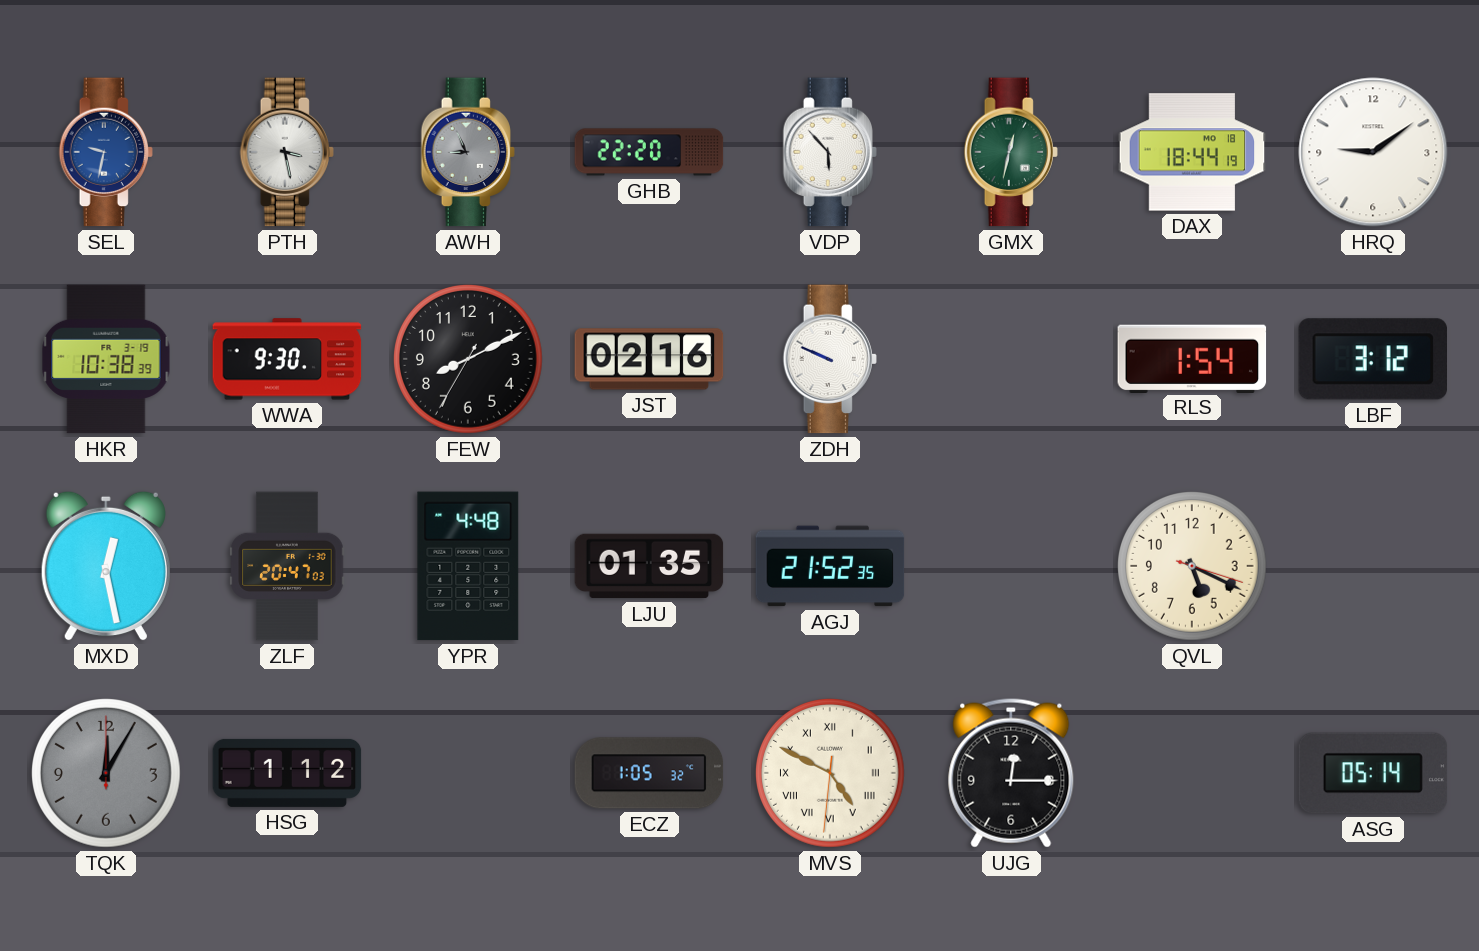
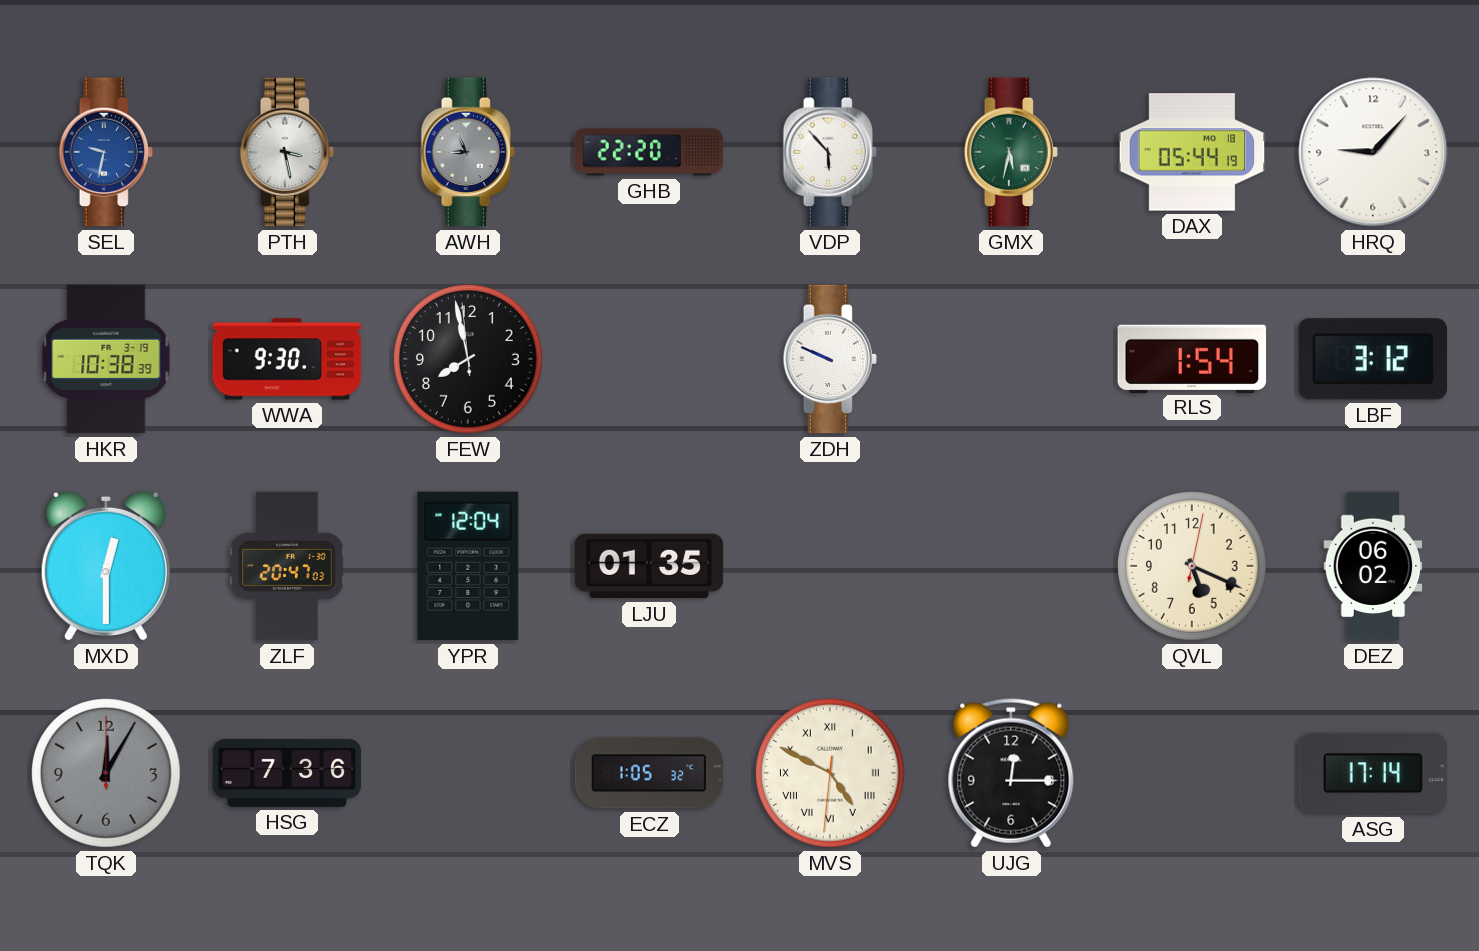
GMX: 12:32 -> 5:32
DAX: 18:44 -> 05:44
HRQ: 9:09 -> 9:07
FEW: 8:10 -> 7:57
JST: 02:16 -> none
MXD: 12:28 -> 12:30
YPR: 4:48 -> 12:04
AGJ: 21:52 -> none
QVL: 5:19:18 -> 5:19:02
DEZ: none -> 06:02
HSG: 1:12 -> 7:36
ASG: 05:14 -> 17:14
